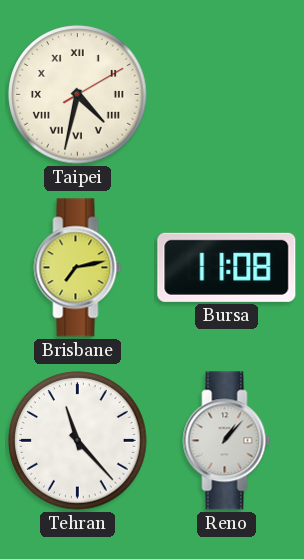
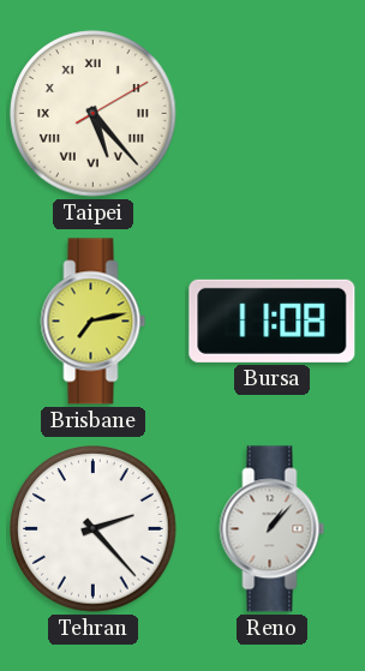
Taipei: 4:32 -> 5:23
Tehran: 11:23 -> 2:23
